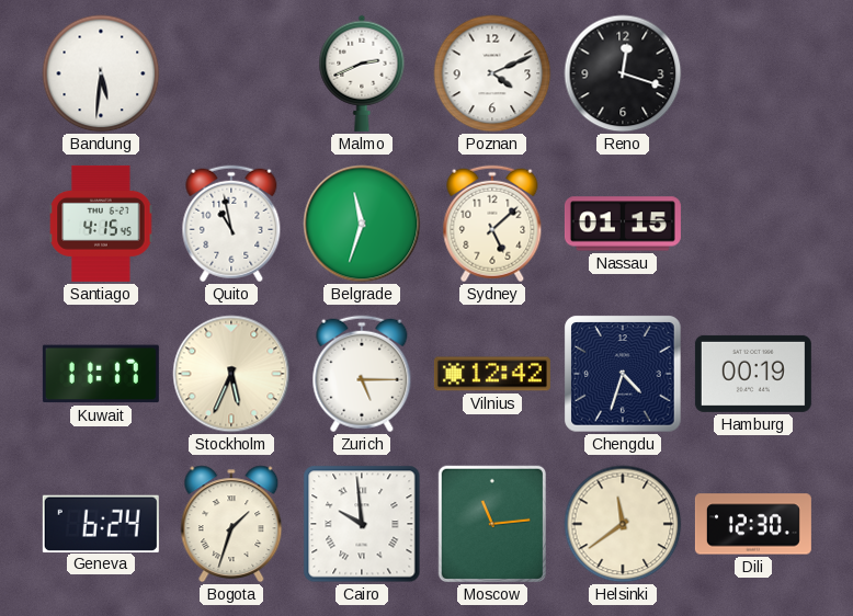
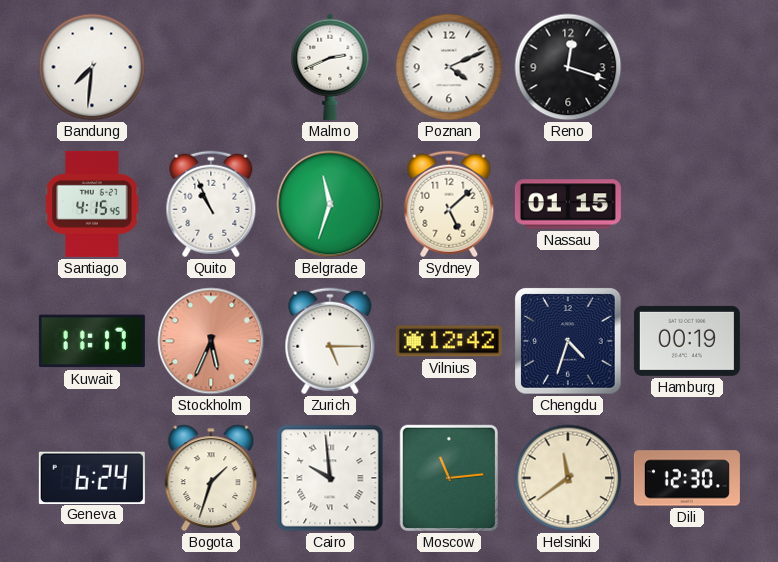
Bandung: 5:31 -> 7:31
Quito: 10:58 -> 10:56
Stockholm dial: cream -> salmon
